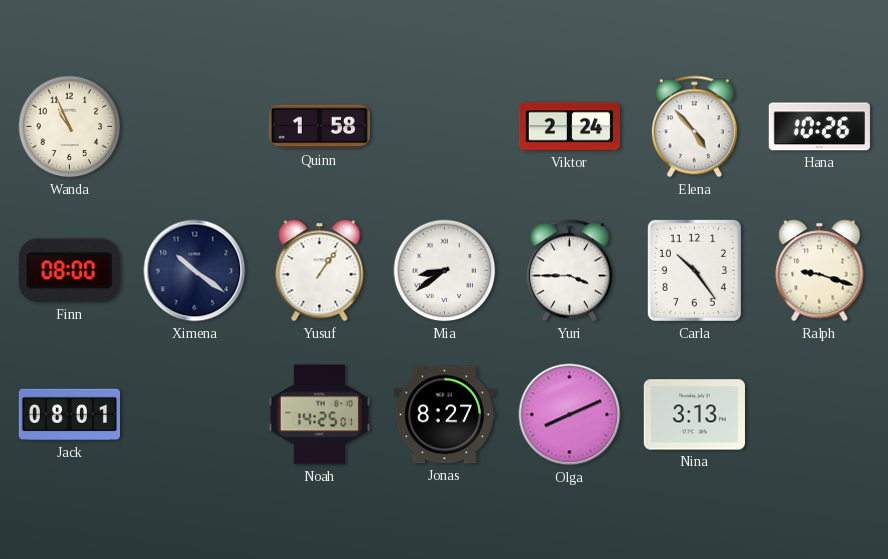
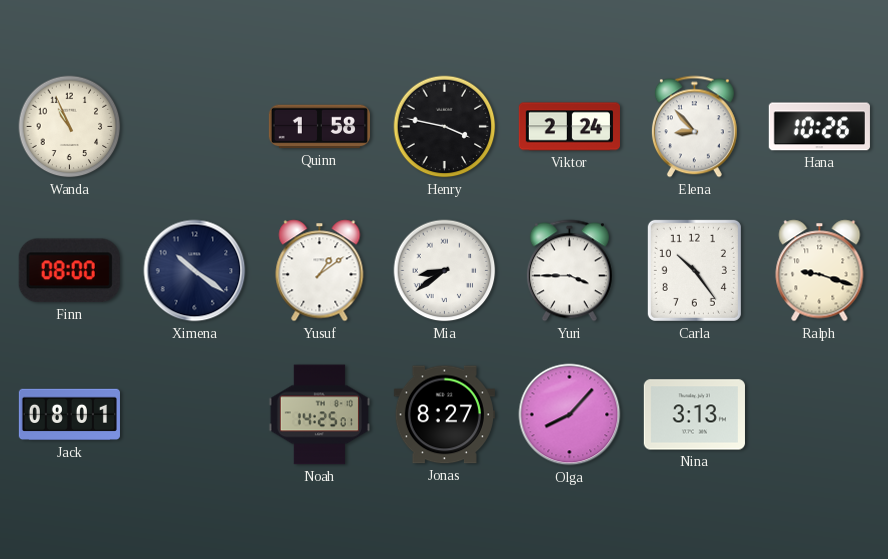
Henry: none -> 3:47
Elena: 4:53 -> 8:53
Yusuf: 1:06 -> 1:09
Olga: 8:11 -> 8:07
